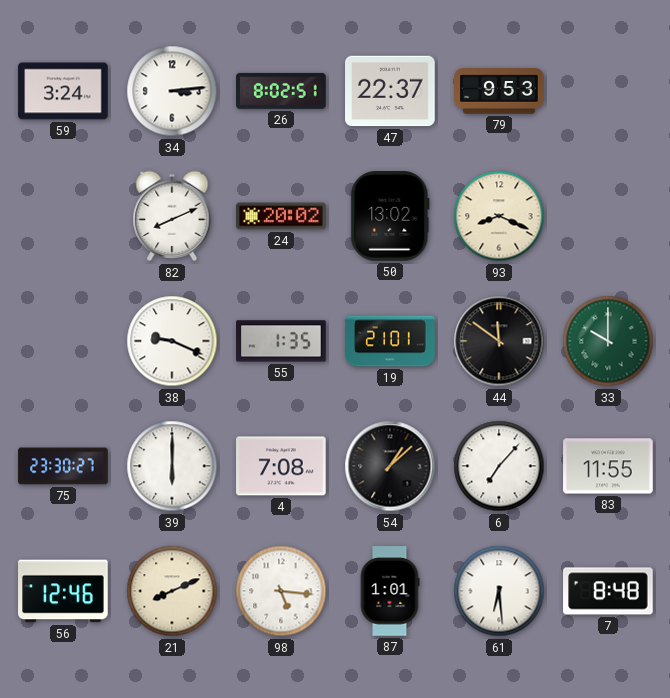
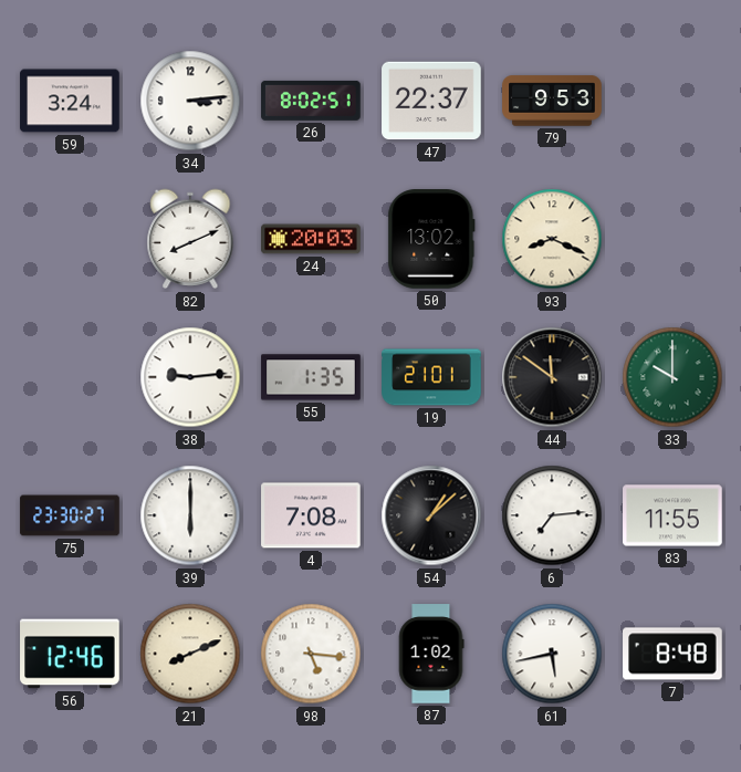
24: 20:02 -> 20:03
38: 9:19 -> 9:14
6: 7:07 -> 7:14
87: 1:01 -> 1:02
61: 6:29 -> 5:43
